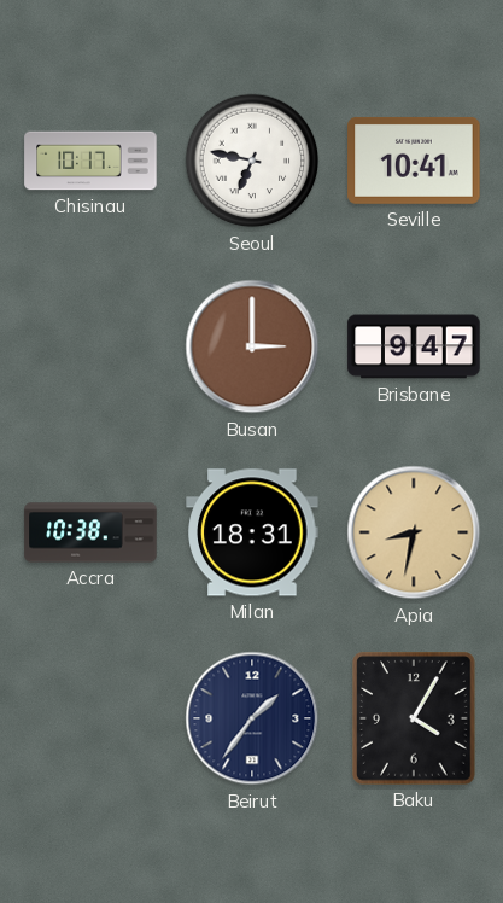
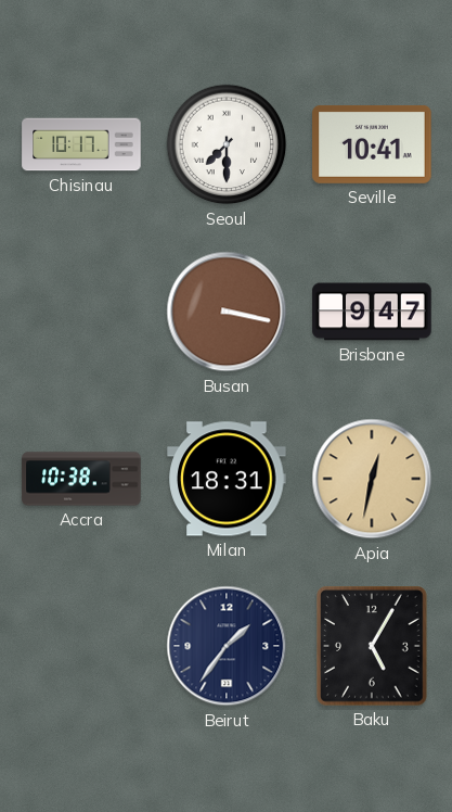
Seoul: 6:47 -> 7:30
Busan: 3:00 -> 3:17
Apia: 8:32 -> 12:32
Baku: 4:05 -> 5:05
